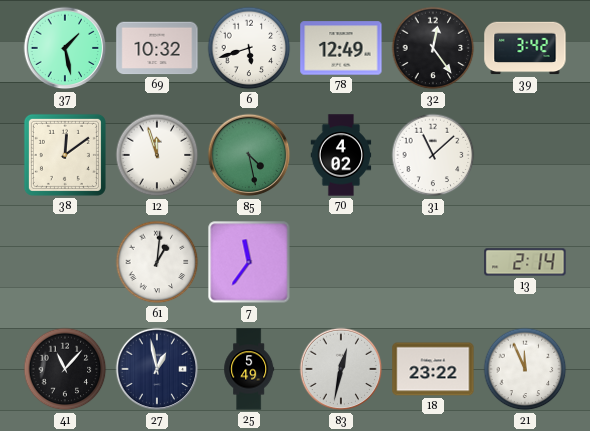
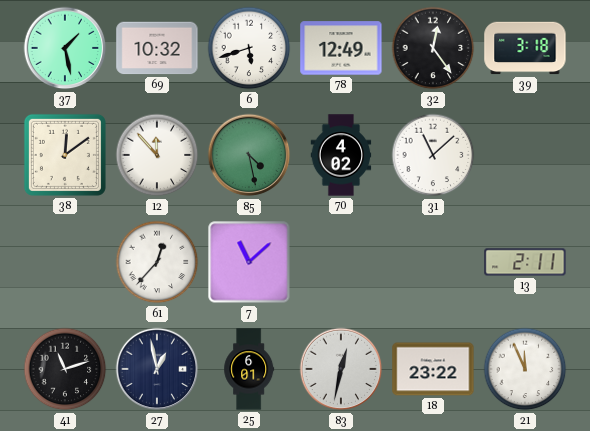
39: 3:42 -> 3:18
12: 11:57 -> 11:53
61: 1:01 -> 12:37
7: 11:36 -> 11:08
13: 2:14 -> 2:11
41: 11:07 -> 11:12
25: 5:49 -> 6:01
